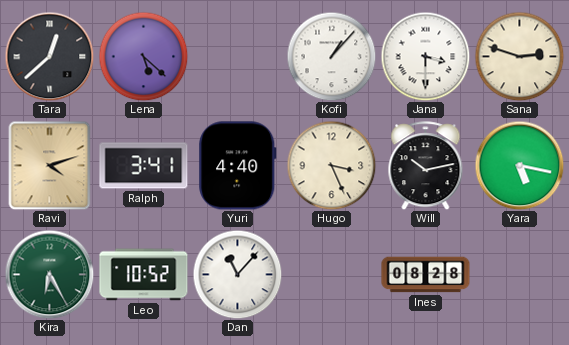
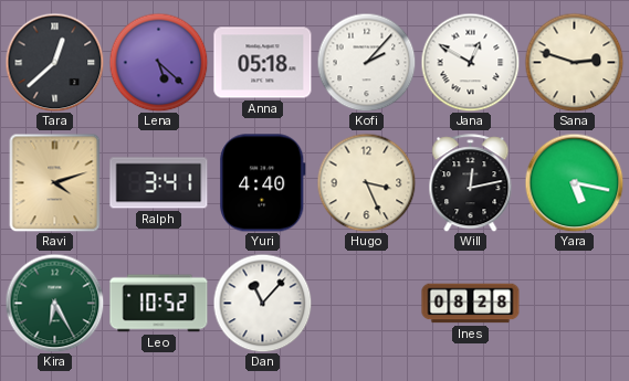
Anna: none -> 05:18
Kofi: 1:07 -> 2:07
Jana: 3:30 -> 12:50
Will: 10:13 -> 12:13
